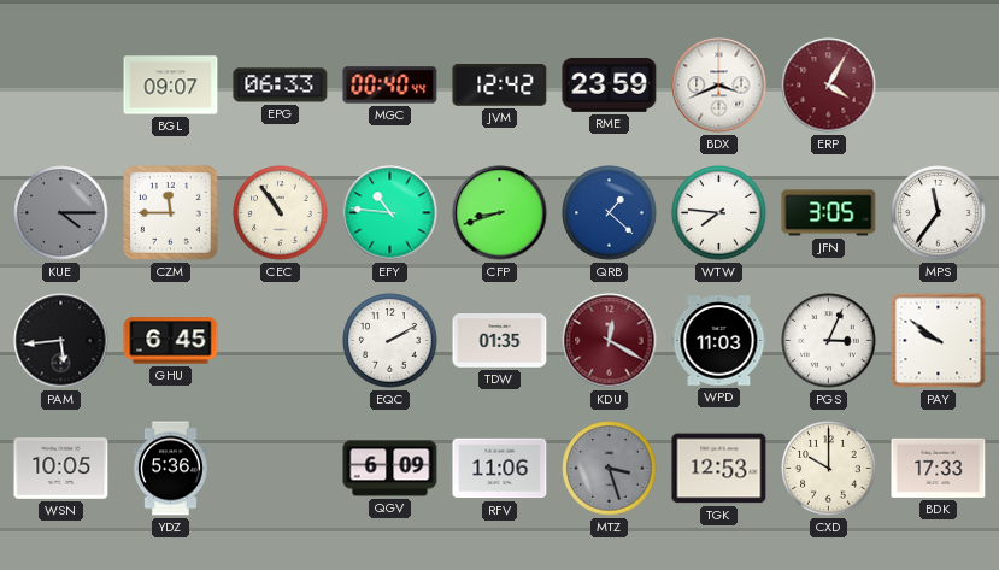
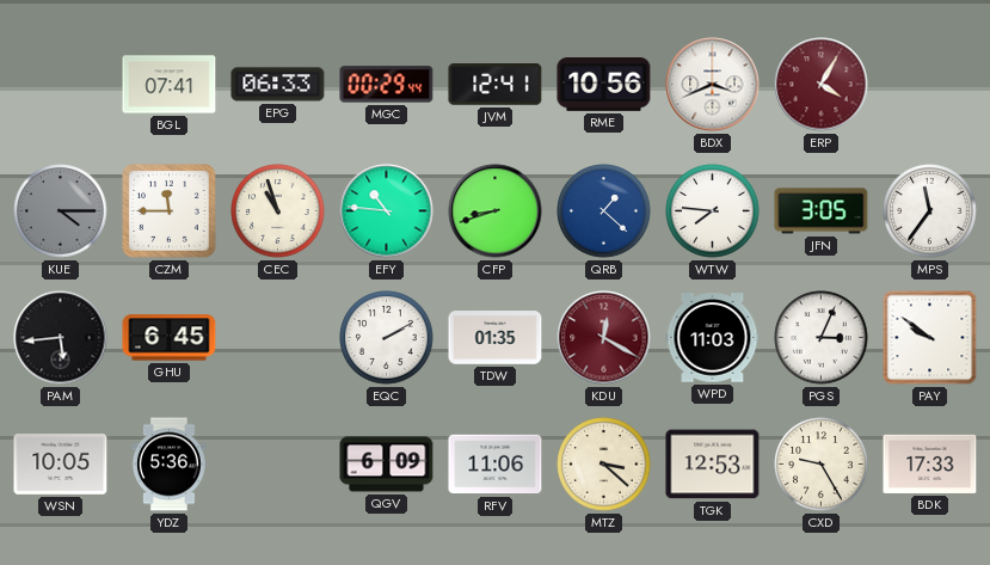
BGL: 09:07 -> 07:41
MGC: 00:40 -> 00:29
JVM: 12:42 -> 12:41
RME: 23:59 -> 10:56
CEC: 10:54 -> 10:57
MTZ: 3:27 -> 3:22
MTZ dial: grey -> cream
CXD: 10:00 -> 9:25
